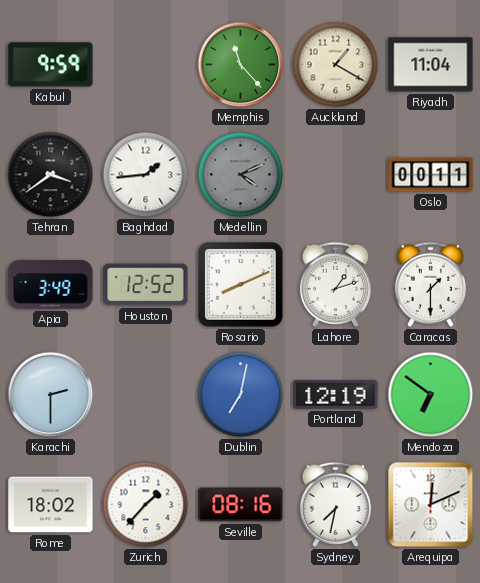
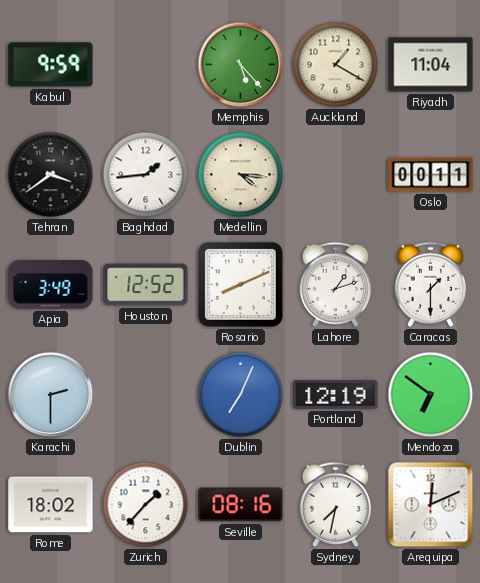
Memphis: 11:23 -> 5:23
Medellin: 4:11 -> 4:16
Medellin dial: grey -> cream
Dublin: 7:02 -> 7:04
